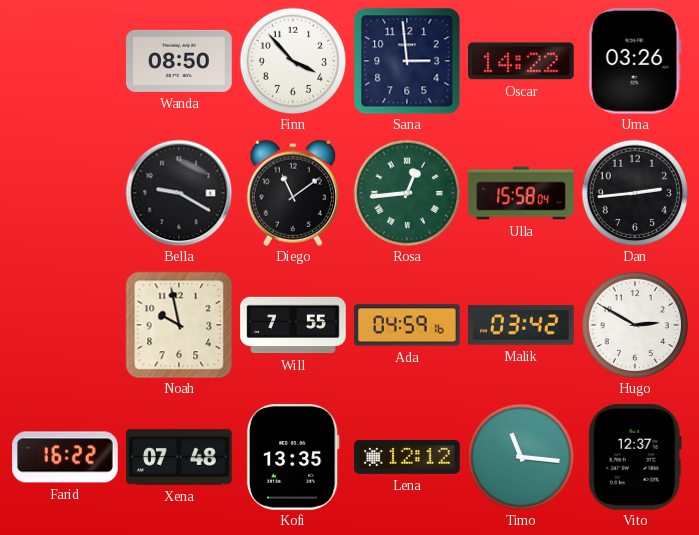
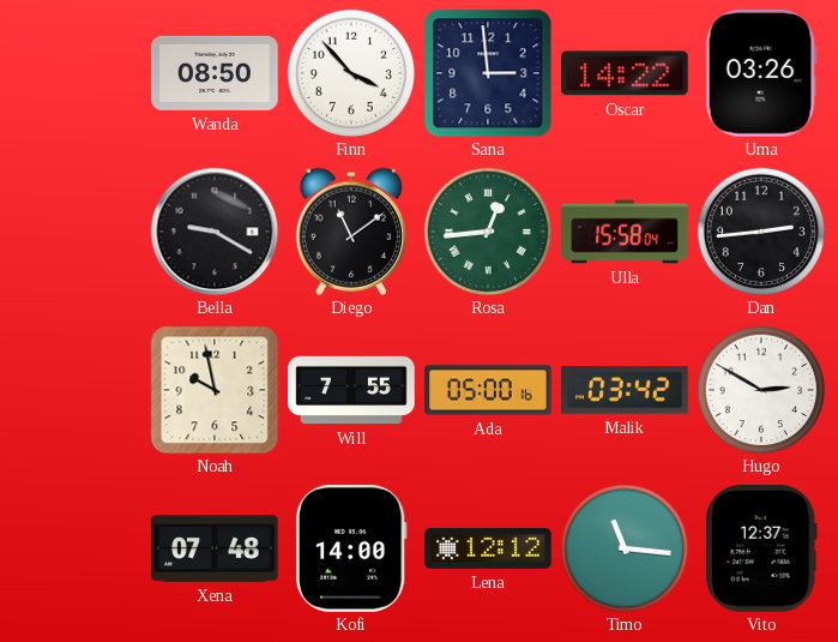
Ada: 04:59 -> 05:00
Farid: 16:22 -> none
Kofi: 13:35 -> 14:00
